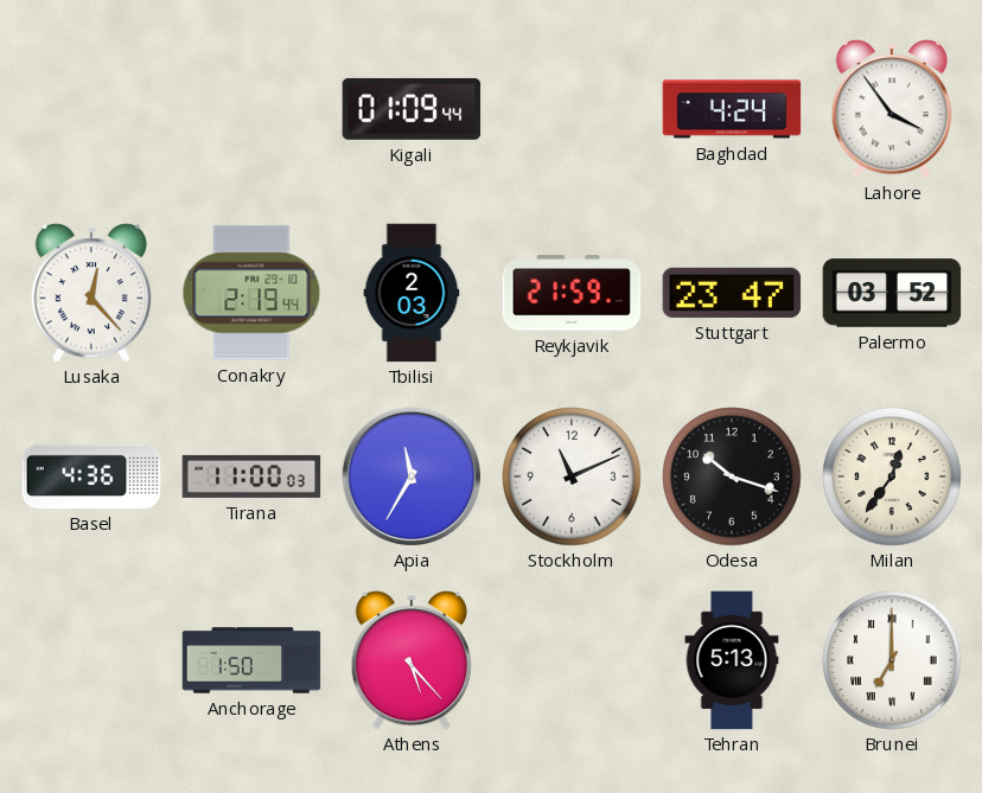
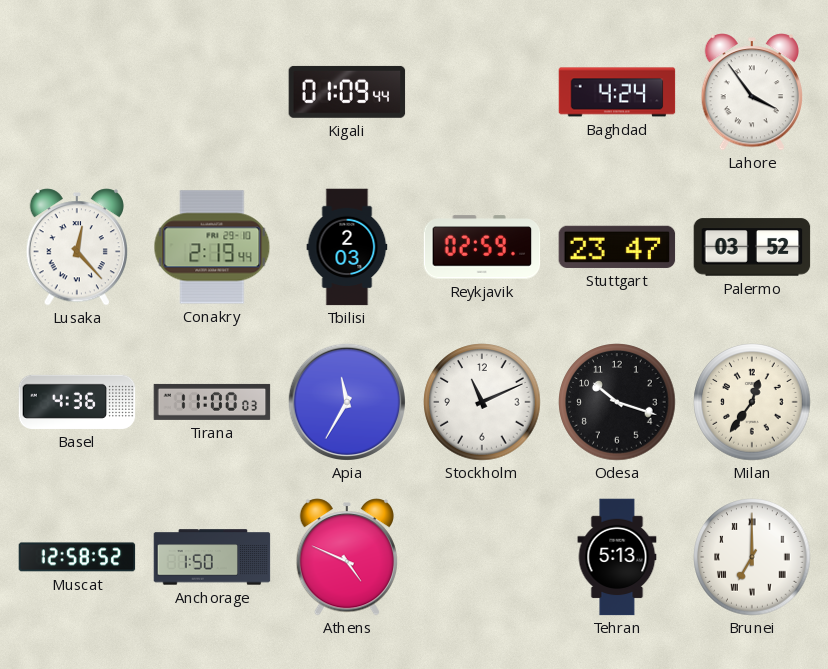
Reykjavik: 21:59 -> 02:59
Muscat: none -> 12:58
Athens: 5:23 -> 4:49
